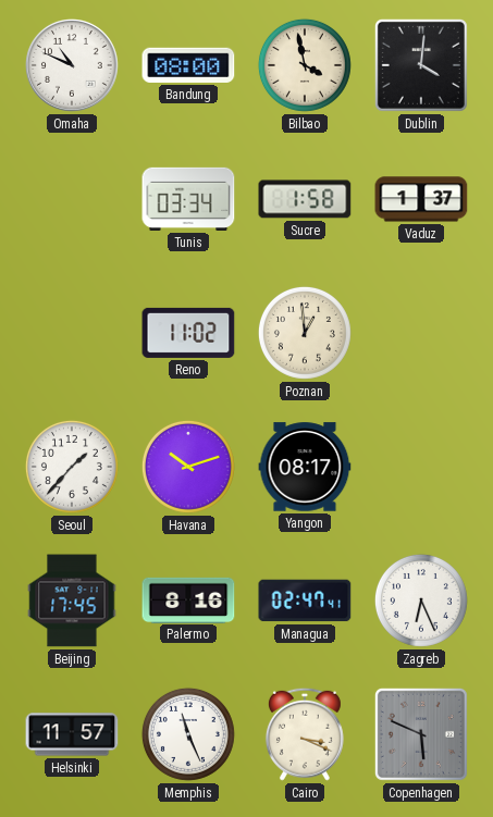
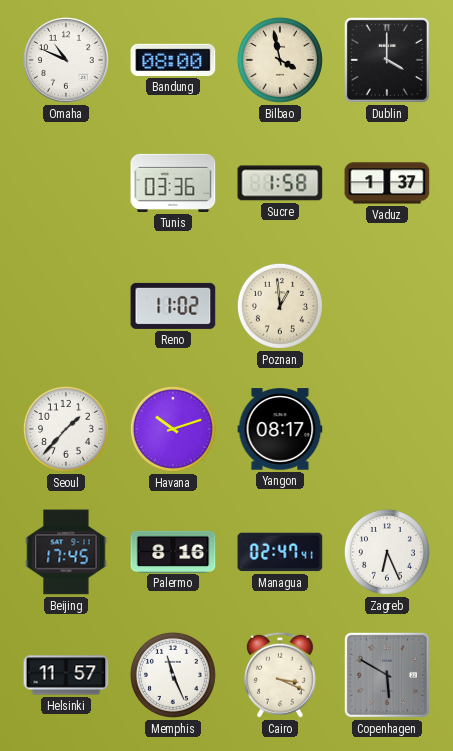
Dublin: 4:01 -> 4:00
Tunis: 03:34 -> 03:36
Copenhagen: 5:49 -> 5:50
